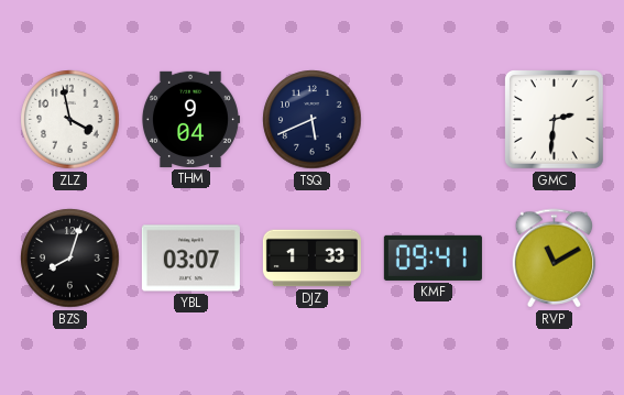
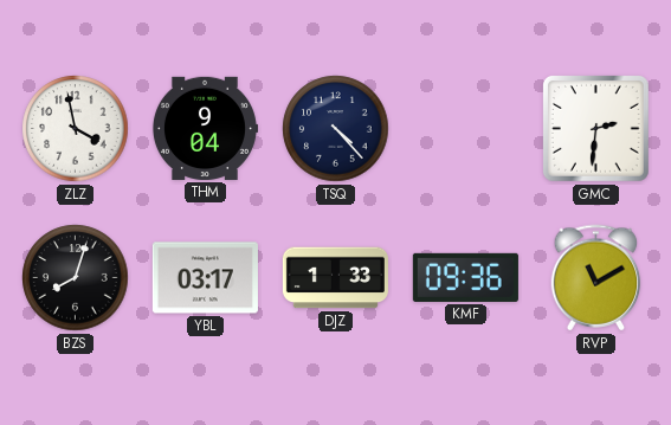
TSQ: 5:41 -> 4:23
YBL: 03:07 -> 03:17
KMF: 09:41 -> 09:36
